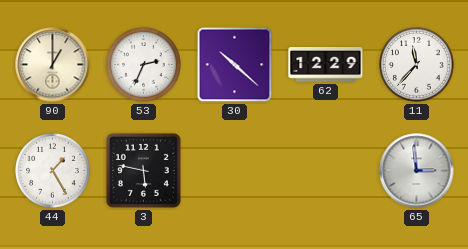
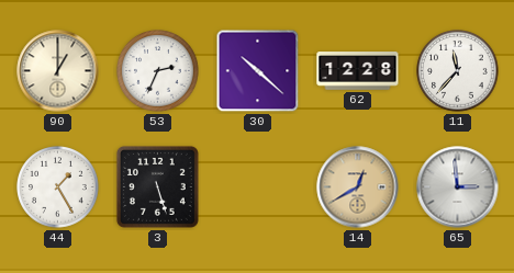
62: 12:29 -> 12:28
3: 5:47 -> 5:27
14: none -> 12:40
